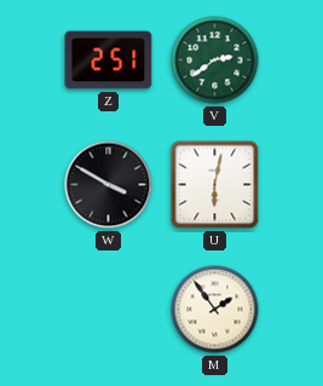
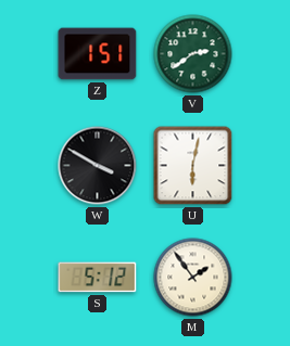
Z: 2:51 -> 1:51
S: none -> 5:12
